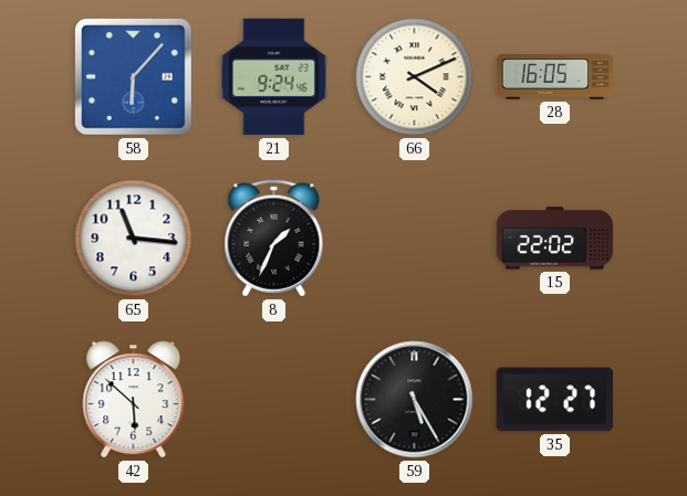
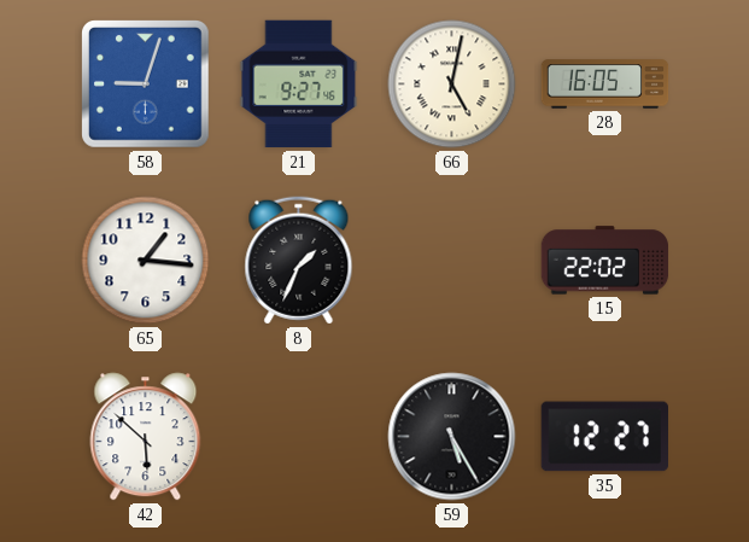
58: 6:07 -> 9:03
21: 9:24 -> 9:27
66: 4:11 -> 5:02
65: 11:16 -> 1:16
